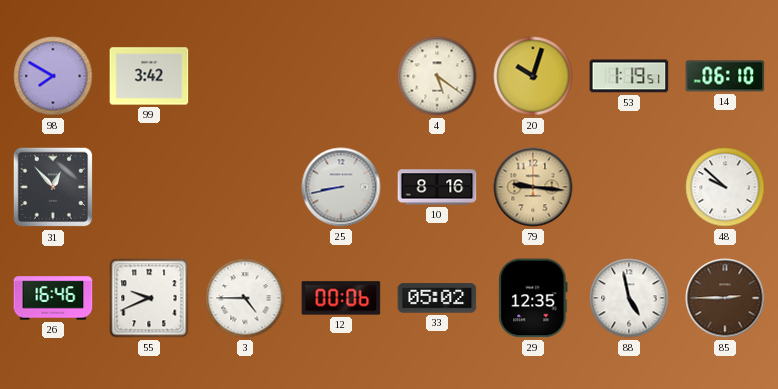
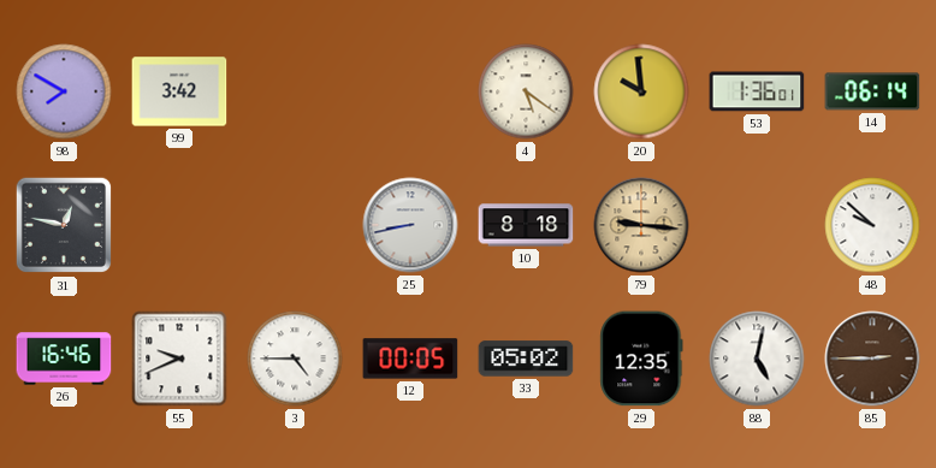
20: 10:03 -> 9:59
53: 1:19 -> 1:36
14: 06:10 -> 06:14
31: 12:53 -> 12:47
10: 8:16 -> 8:18
12: 00:06 -> 00:05
88: 4:58 -> 5:02
